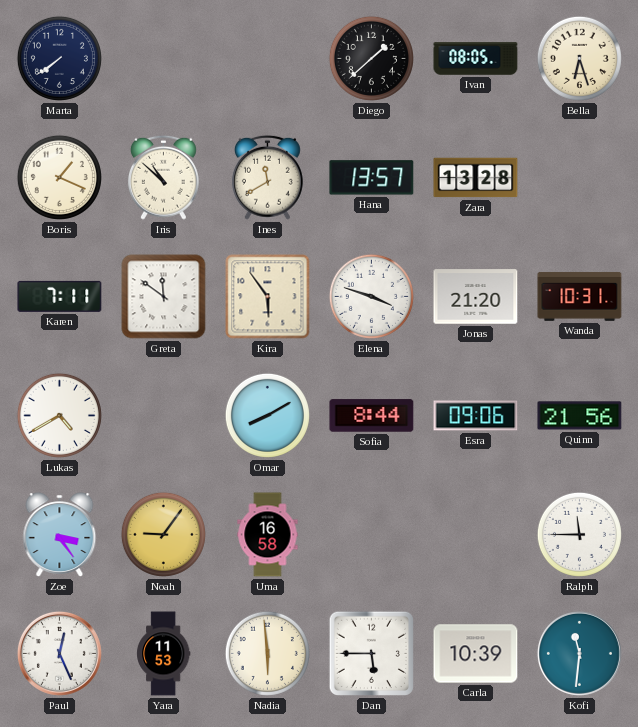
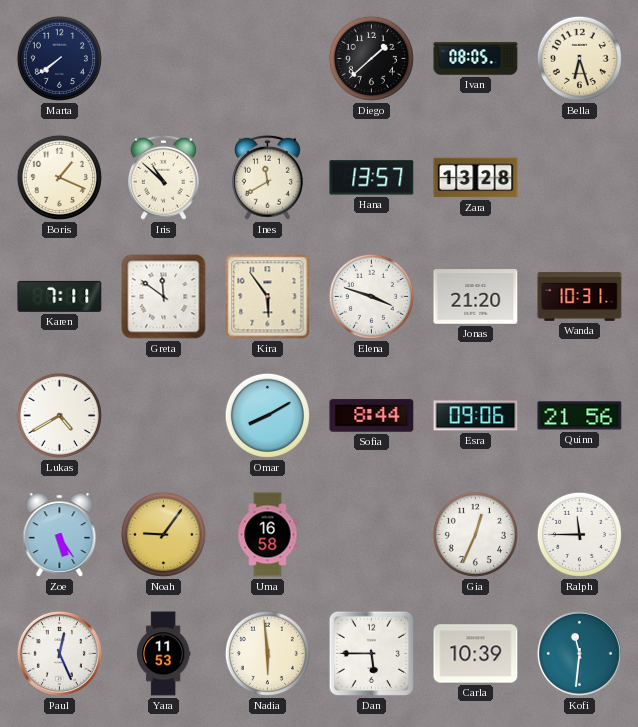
Zoe: 3:24 -> 5:24
Gia: none -> 12:34
